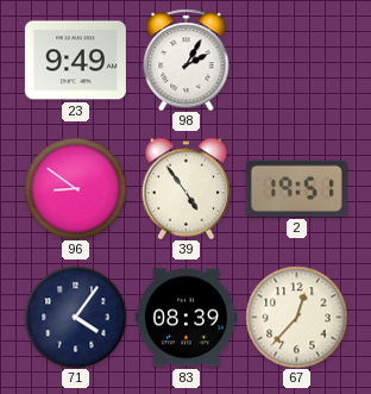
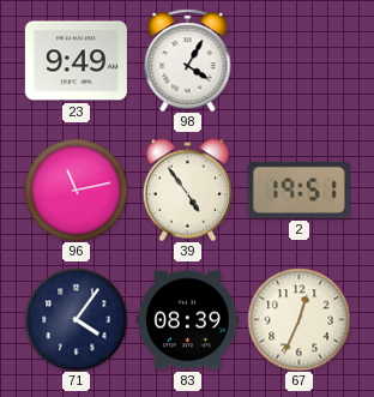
98: 2:05 -> 4:05
96: 8:51 -> 11:13
67: 12:37 -> 12:34
